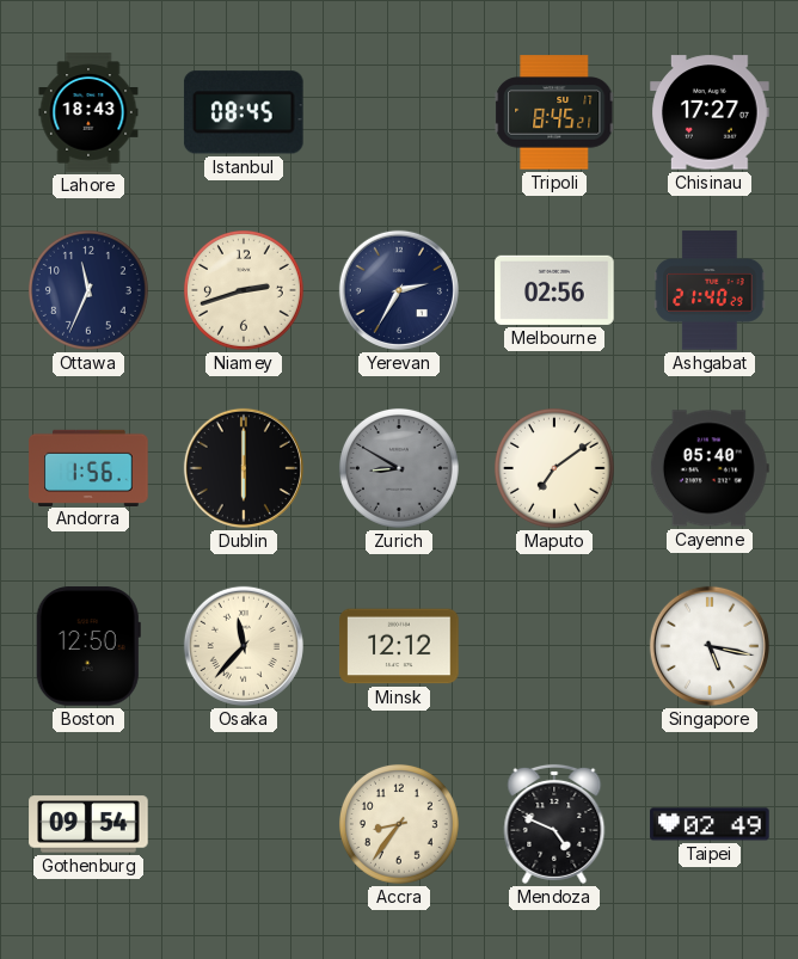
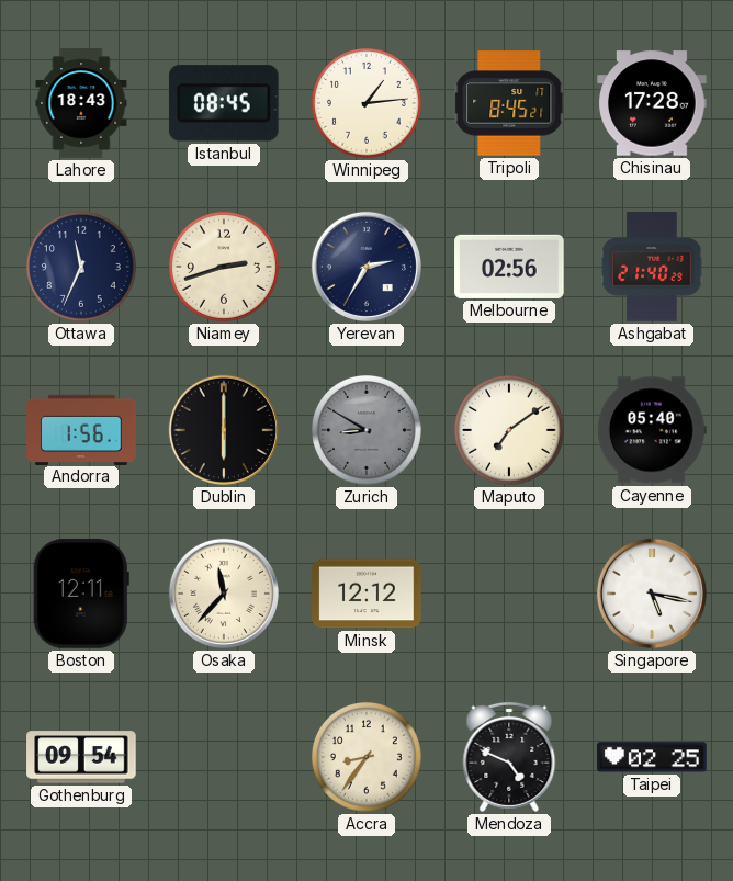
Winnipeg: none -> 1:14
Chisinau: 17:27 -> 17:28
Boston: 12:50 -> 12:11
Taipei: 02:49 -> 02:25
